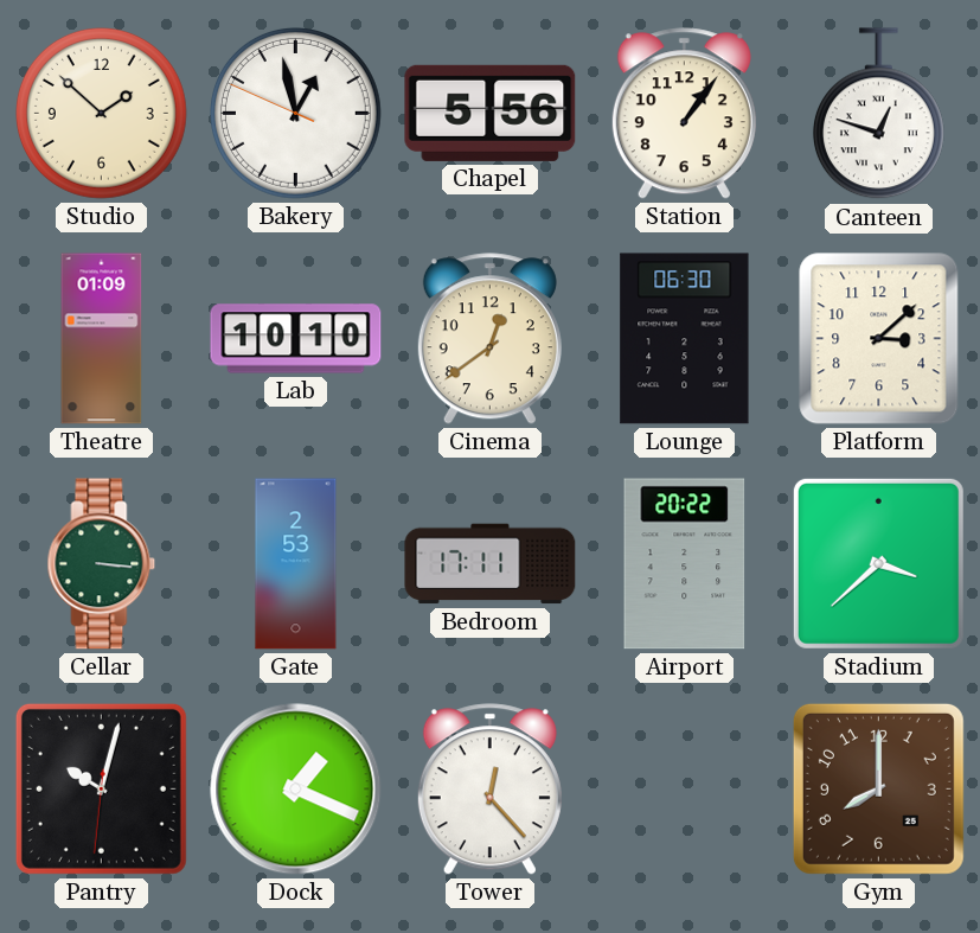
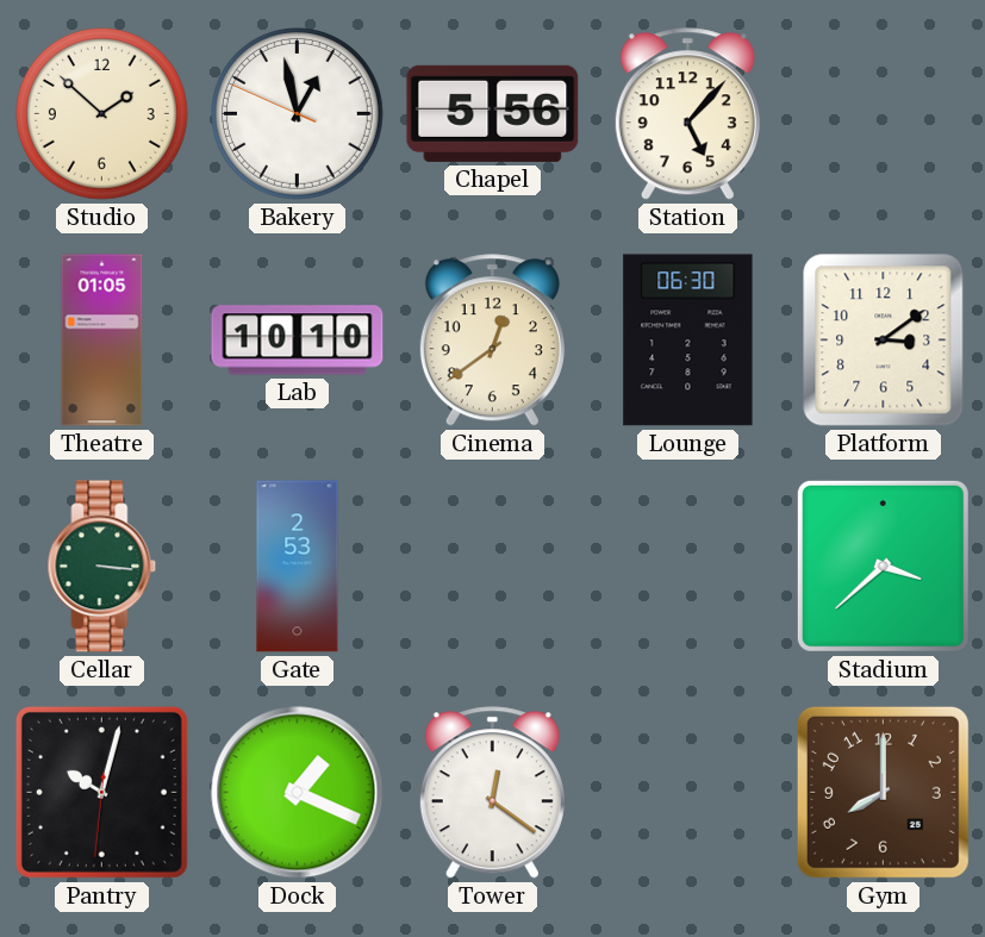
Station: 1:06 -> 5:07
Canteen: 12:48 -> none
Theatre: 01:09 -> 01:05
Platform: 3:08 -> 3:09
Bedroom: 17:11 -> none
Airport: 20:22 -> none
Tower: 12:23 -> 12:21
